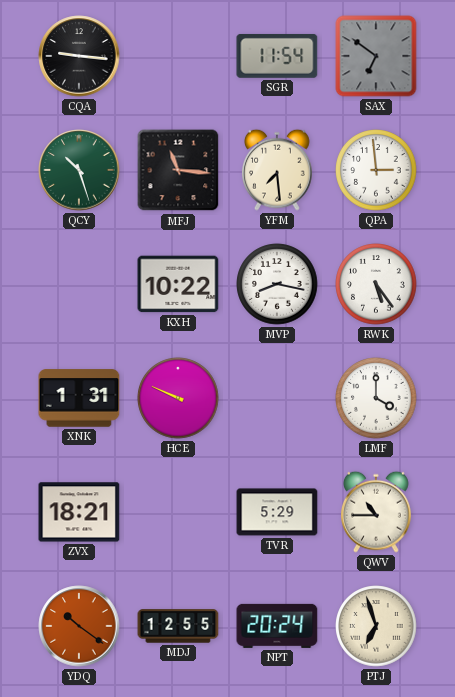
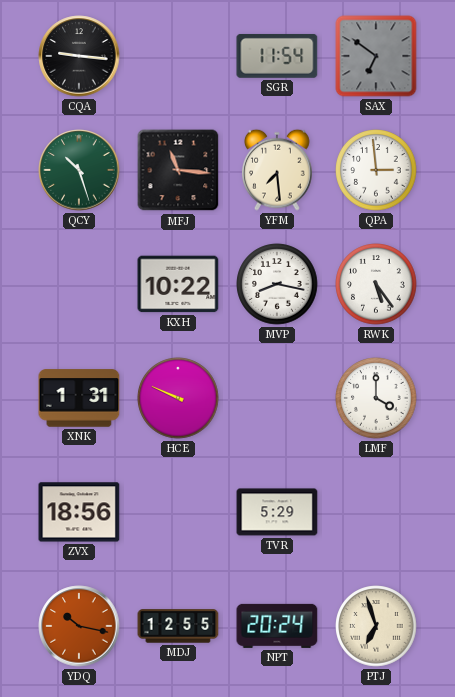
ZVX: 18:21 -> 18:56
QWV: 10:45 -> none
YDQ: 10:21 -> 10:17
